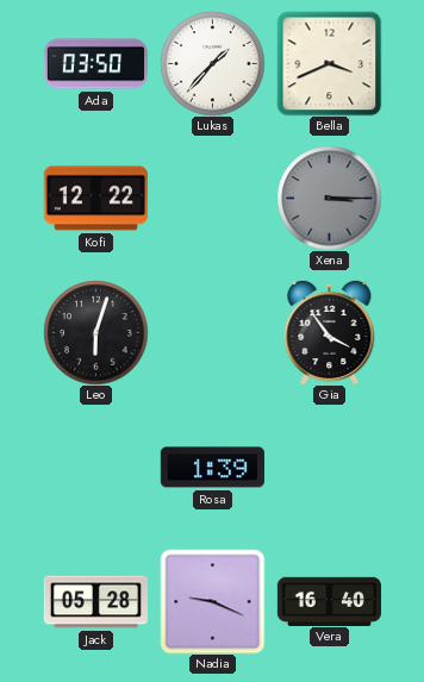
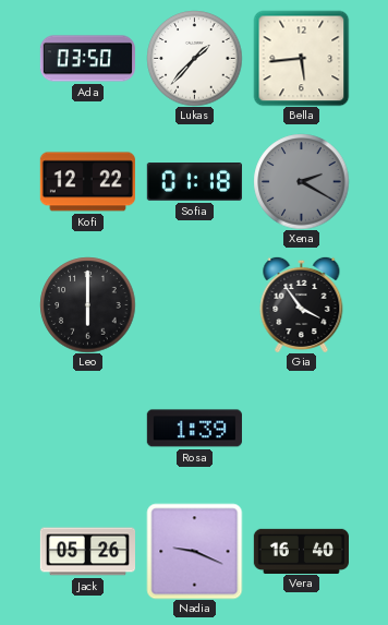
Bella: 3:41 -> 5:44
Sofia: none -> 01:18
Xena: 3:15 -> 2:20
Leo: 6:03 -> 6:00
Jack: 05:28 -> 05:26
